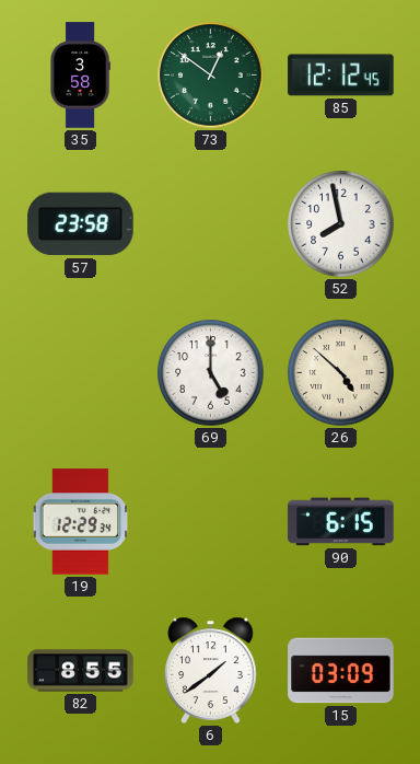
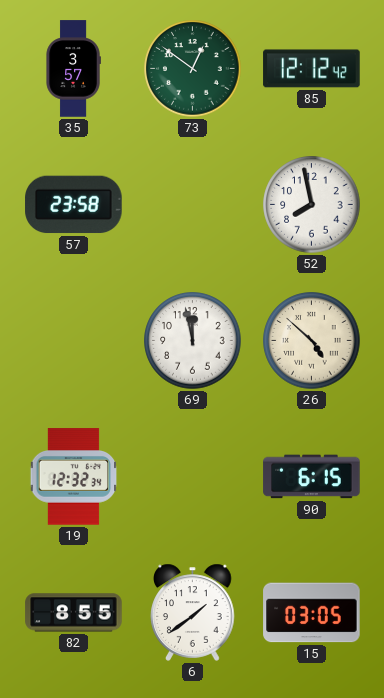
35: 3:58 -> 3:57
85: 12:12:45 -> 12:12:42
69: 5:00 -> 11:58
19: 12:29 -> 12:32
15: 03:09 -> 03:05
